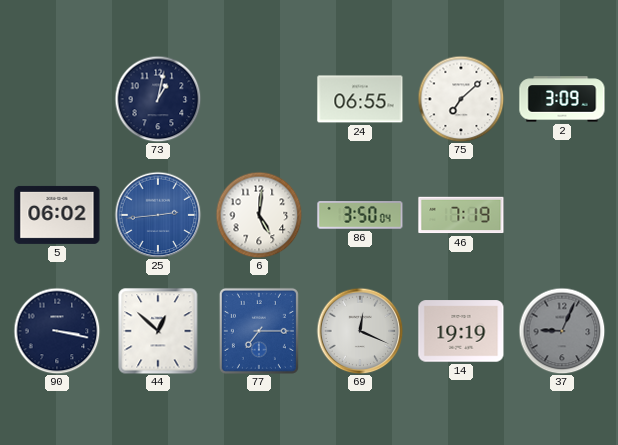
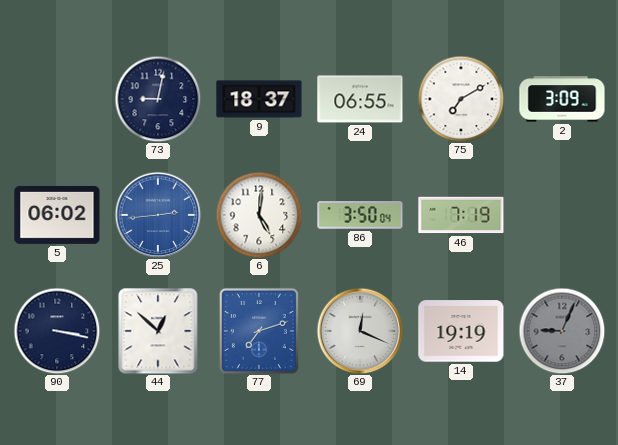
73: 1:02 -> 9:02
9: none -> 18:37
75: 7:08 -> 7:10
77: 7:15 -> 7:12
